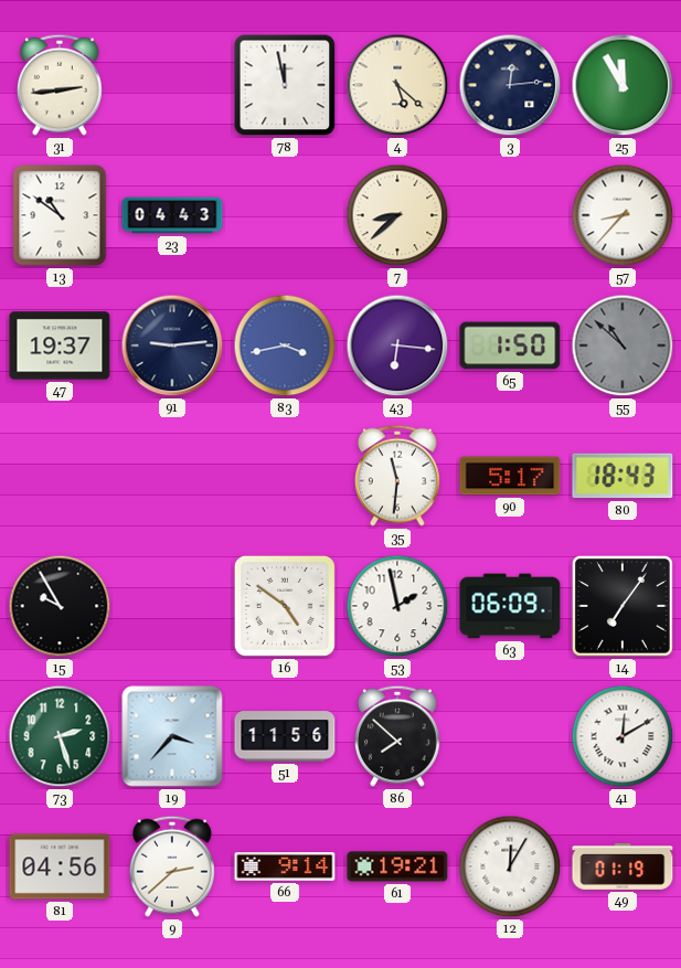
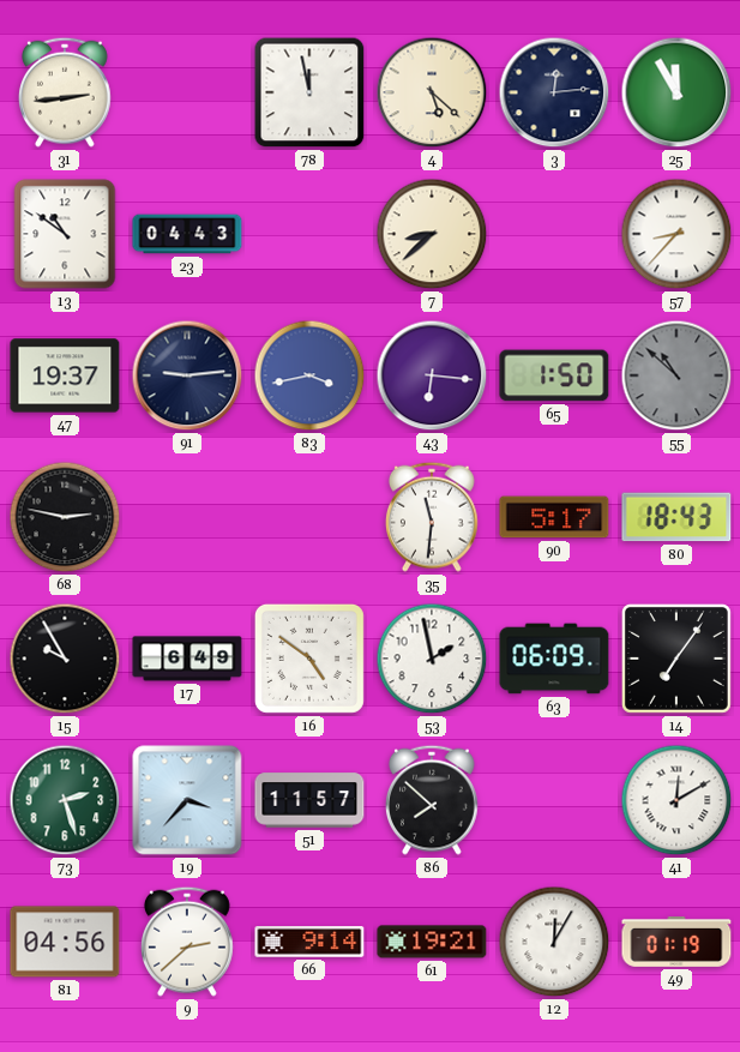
68: none -> 2:47
17: none -> 6:49
51: 11:56 -> 11:57
